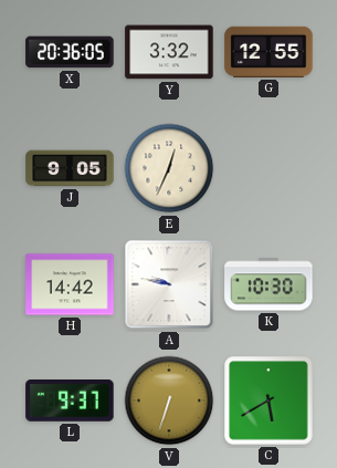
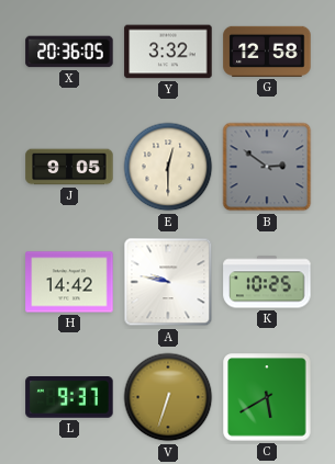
G: 12:55 -> 12:58
E: 12:34 -> 12:30
B: none -> 2:51
K: 10:30 -> 10:25
